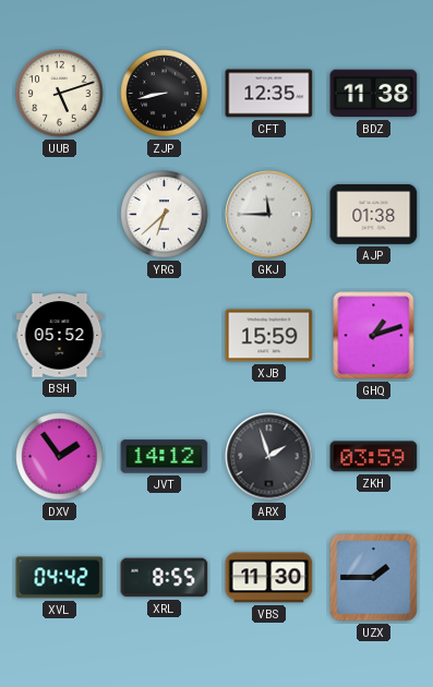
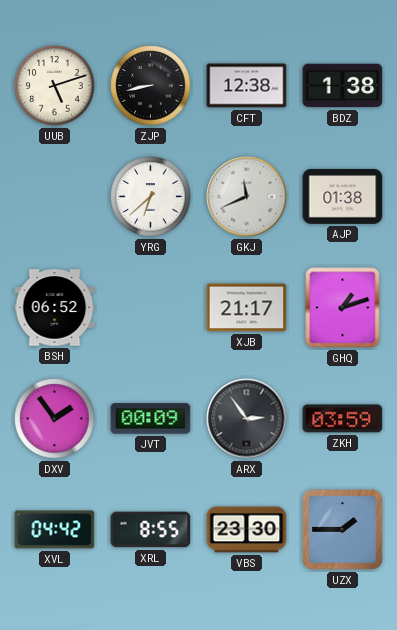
CFT: 12:35 -> 12:38
BDZ: 11:38 -> 1:38
GKJ: 11:45 -> 11:41
BSH: 05:52 -> 06:52
XJB: 15:59 -> 21:17
JVT: 14:12 -> 00:09
ARX: 1:57 -> 2:54
VBS: 11:30 -> 23:30
